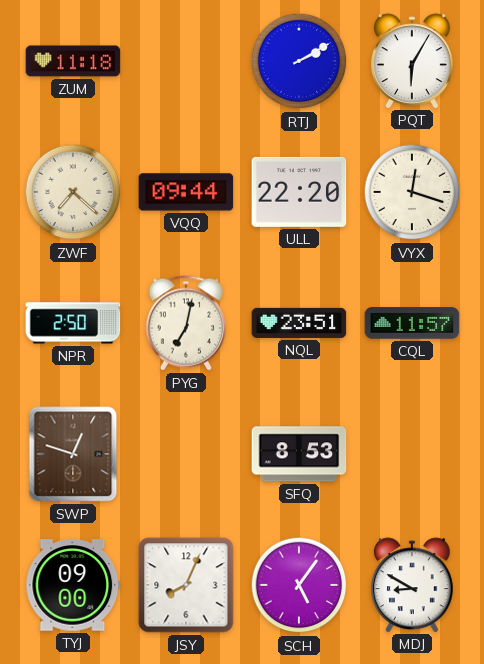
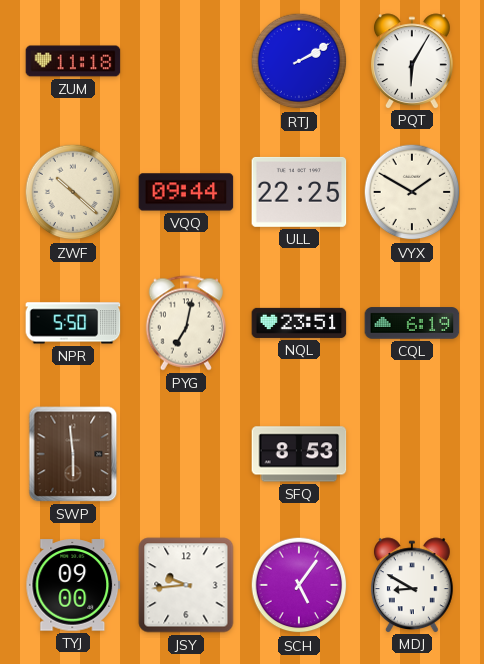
ZWF: 7:22 -> 10:22
ULL: 22:20 -> 22:25
VYX: 12:18 -> 1:50
NPR: 2:50 -> 5:50
CQL: 11:57 -> 6:19
SWP: 12:48 -> 5:59
JSY: 8:04 -> 9:44
